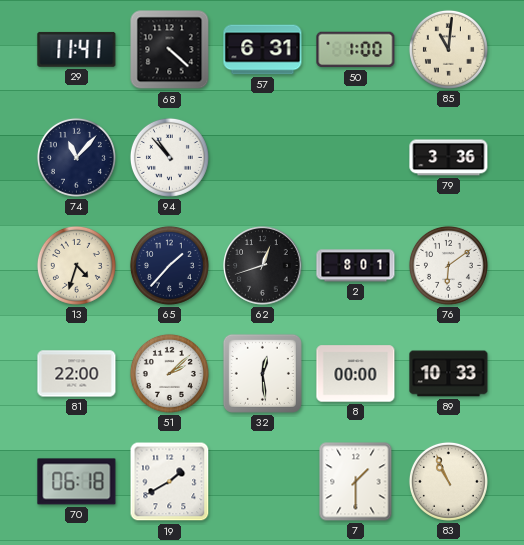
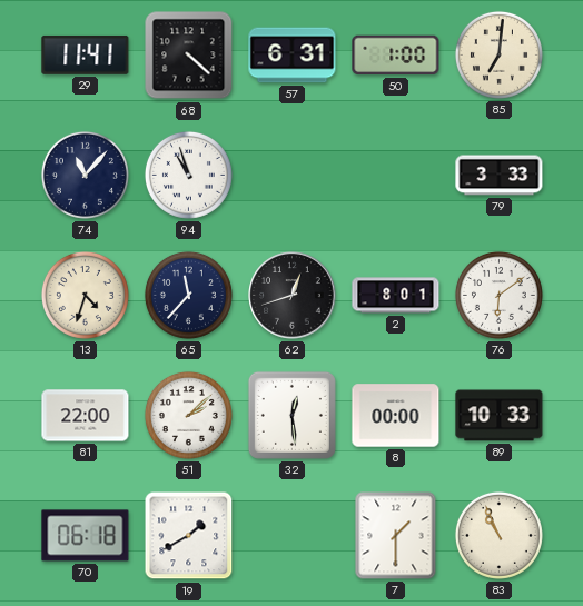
85: 11:01 -> 7:01
94: 10:53 -> 10:57
79: 3:36 -> 3:33
65: 1:37 -> 11:37
